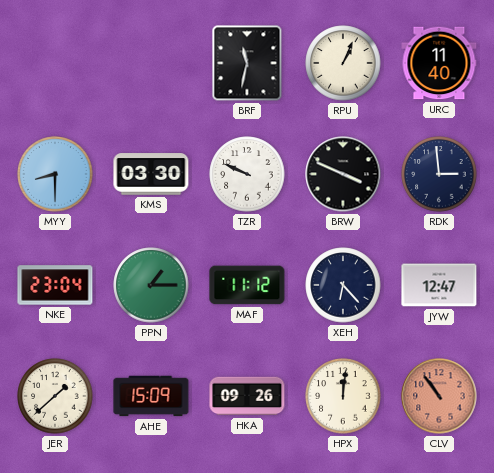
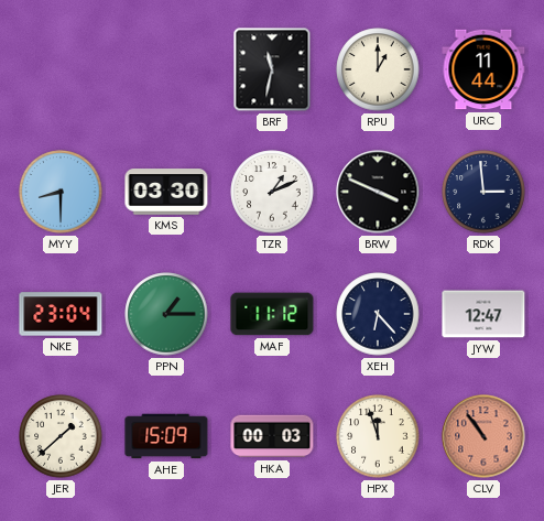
RPU: 1:04 -> 1:00
URC: 11:40 -> 11:44
TZR: 9:49 -> 1:11
HKA: 09:26 -> 00:03
HPX: 12:01 -> 11:57
